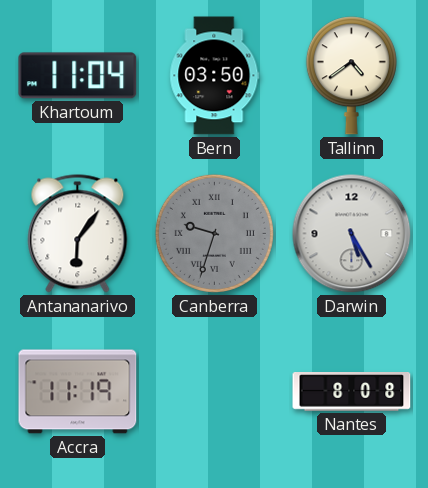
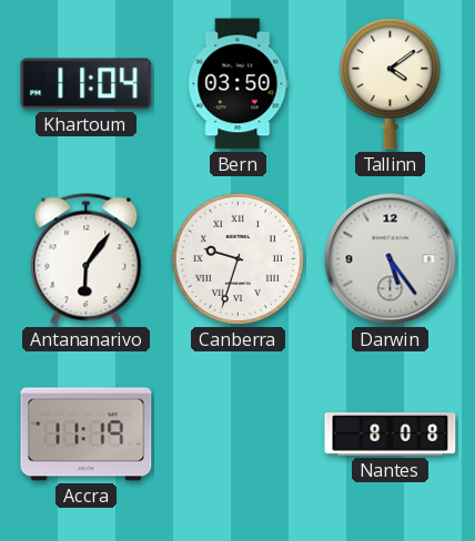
Tallinn: 4:39 -> 4:09
Canberra dial: grey -> white
Darwin: 5:25 -> 5:24
